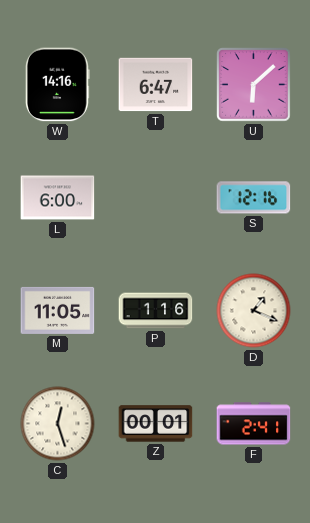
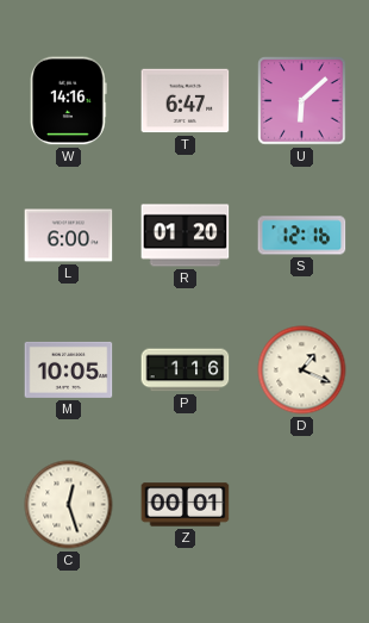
R: none -> 01:20
M: 11:05 -> 10:05
F: 2:41 -> none
